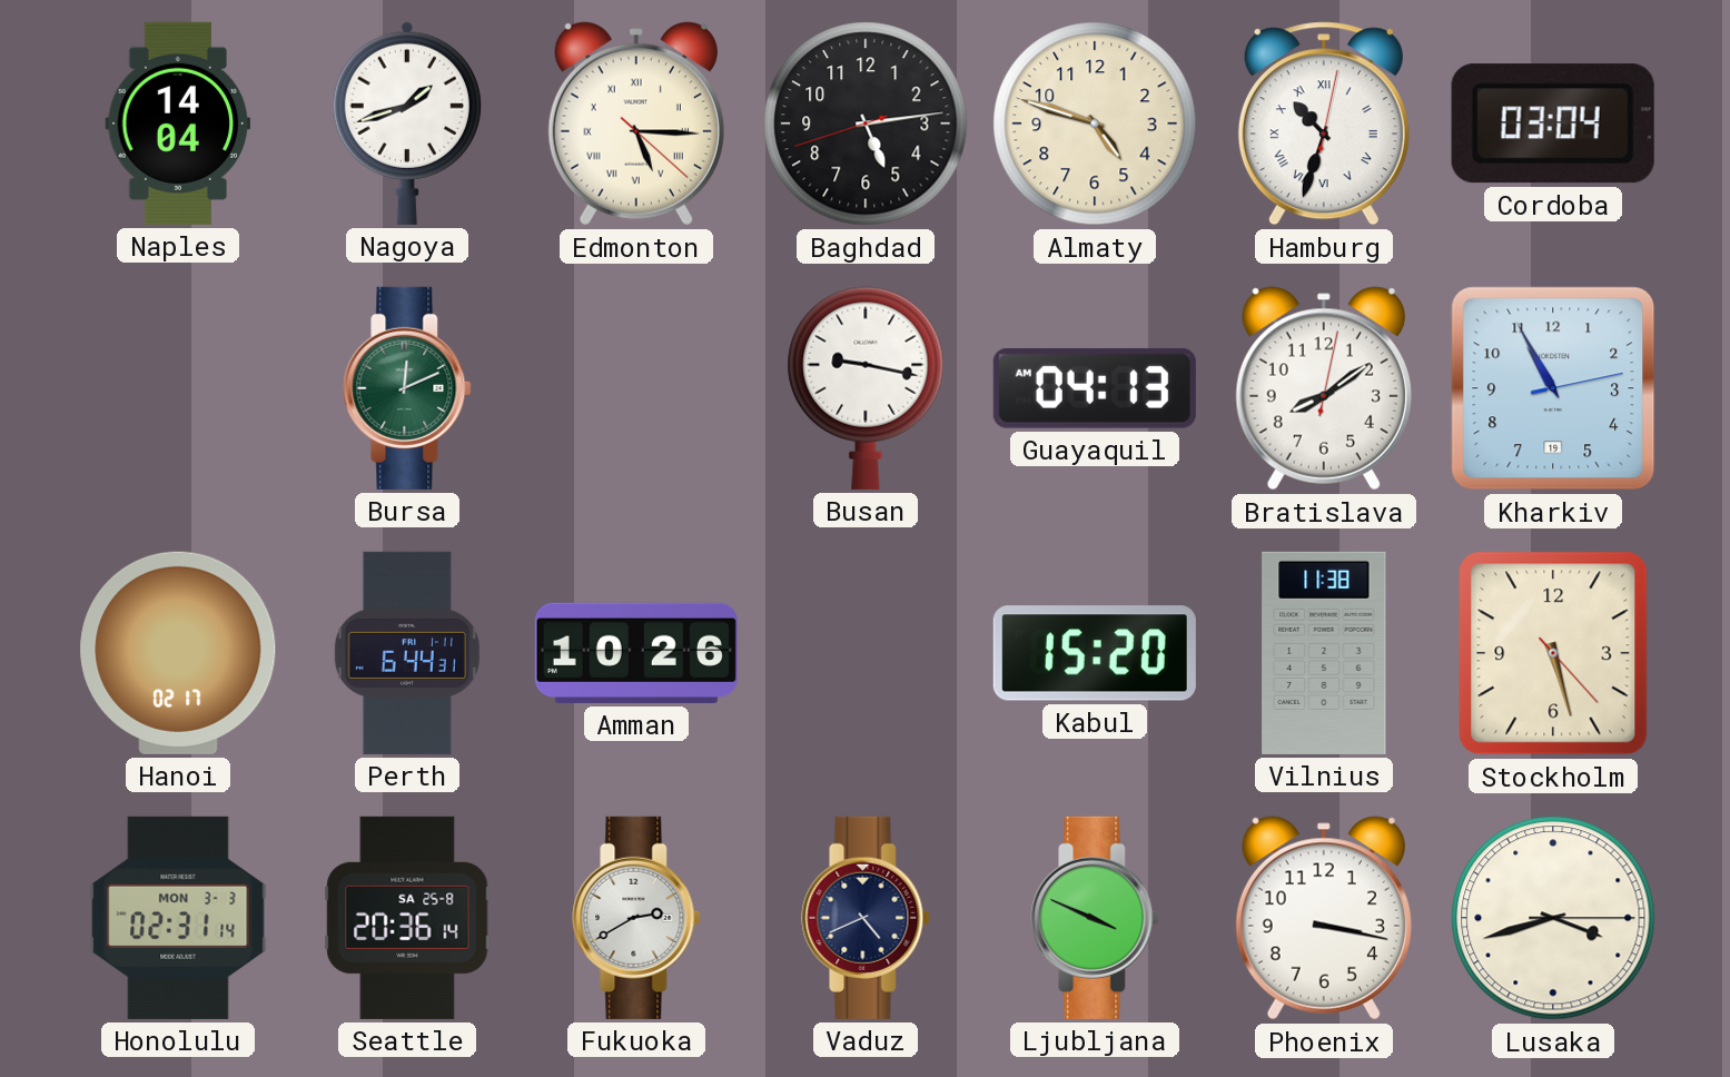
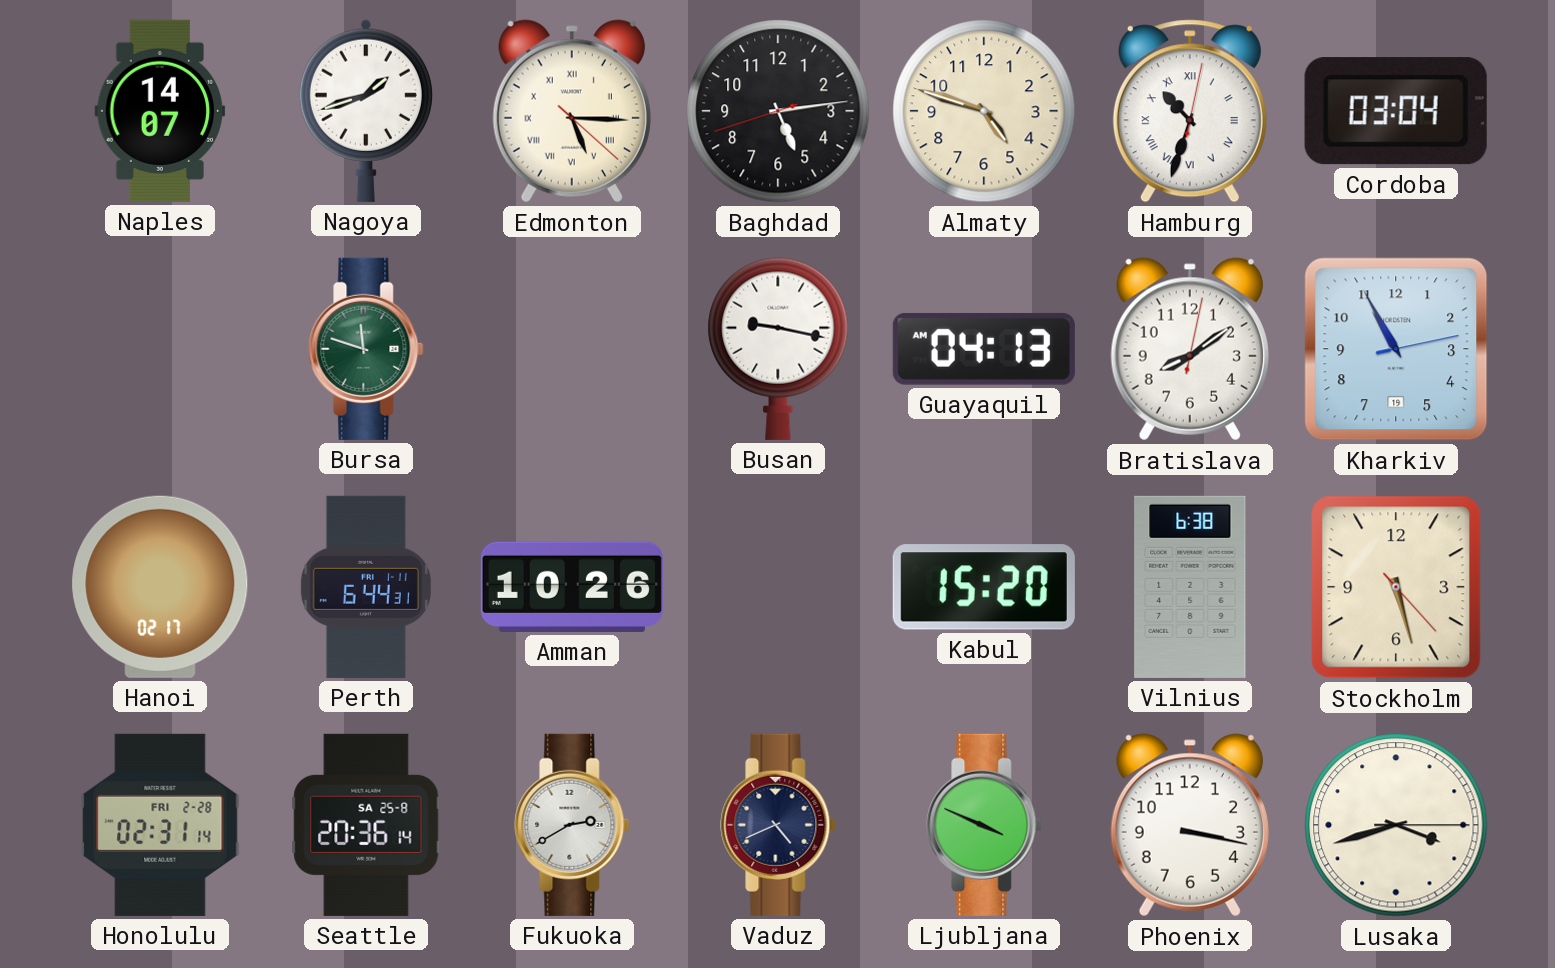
Naples: 14:04 -> 14:07
Bursa: 12:11 -> 11:48
Vilnius: 11:38 -> 6:38
Honolulu date: MON 3-3 -> FRI 2-28
